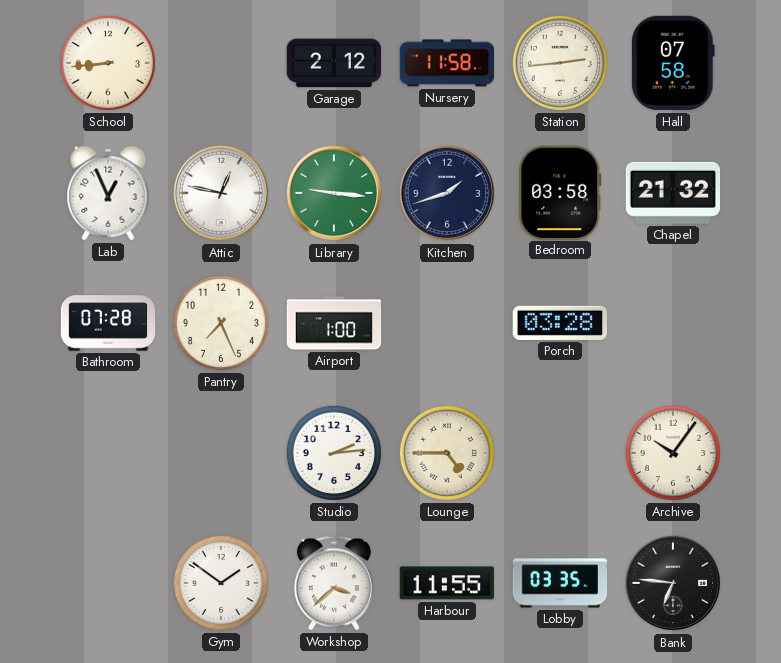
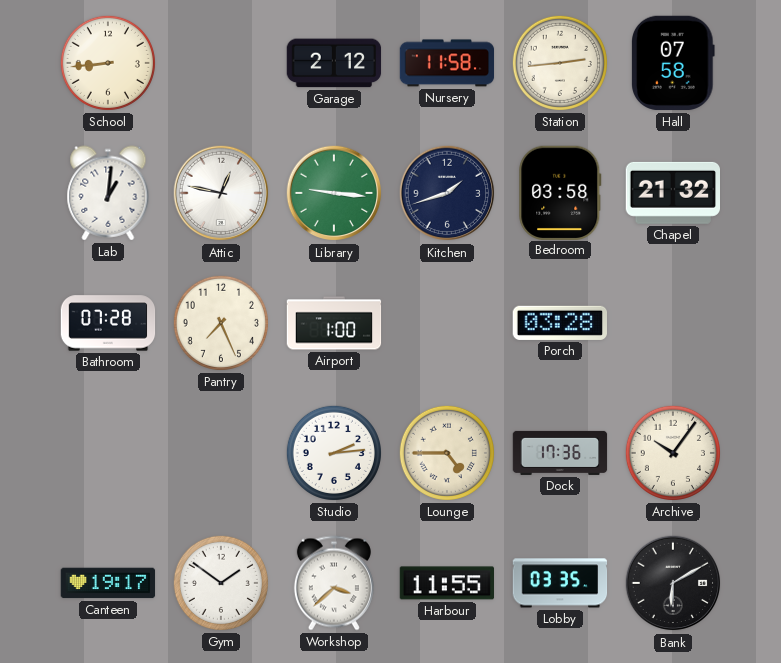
Lab: 12:56 -> 1:01
Dock: none -> 17:36
Canteen: none -> 19:17
Bank: 6:46 -> 6:10
